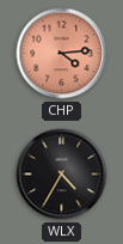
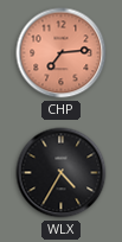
CHP: 4:14 -> 7:14
